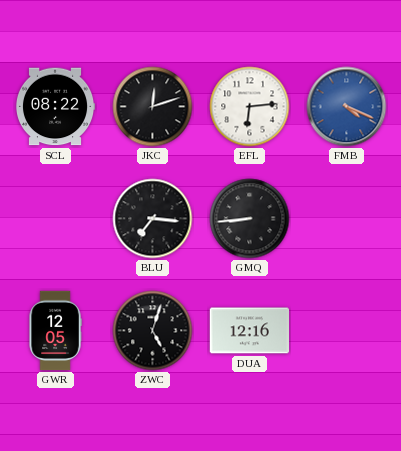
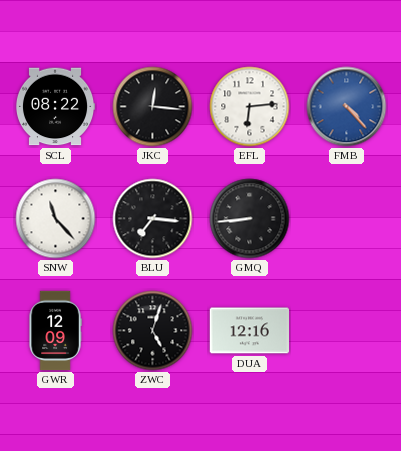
JKC: 12:12 -> 12:16
FMB: 4:19 -> 4:23
SNW: none -> 11:23
GWR: 12:05 -> 12:09
